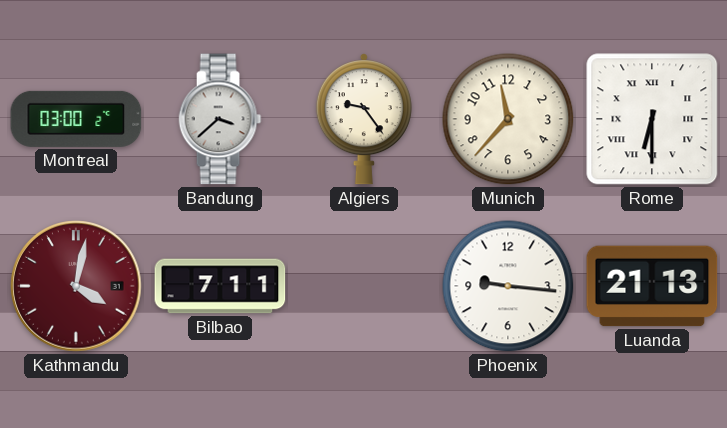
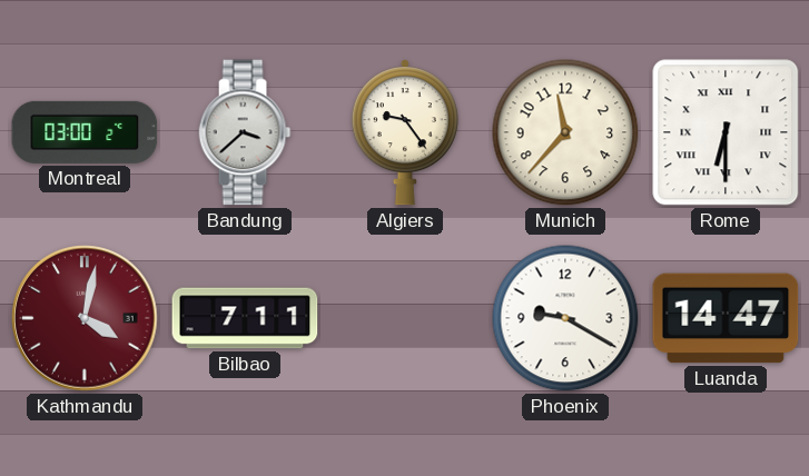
Phoenix: 9:16 -> 9:20
Luanda: 21:13 -> 14:47
